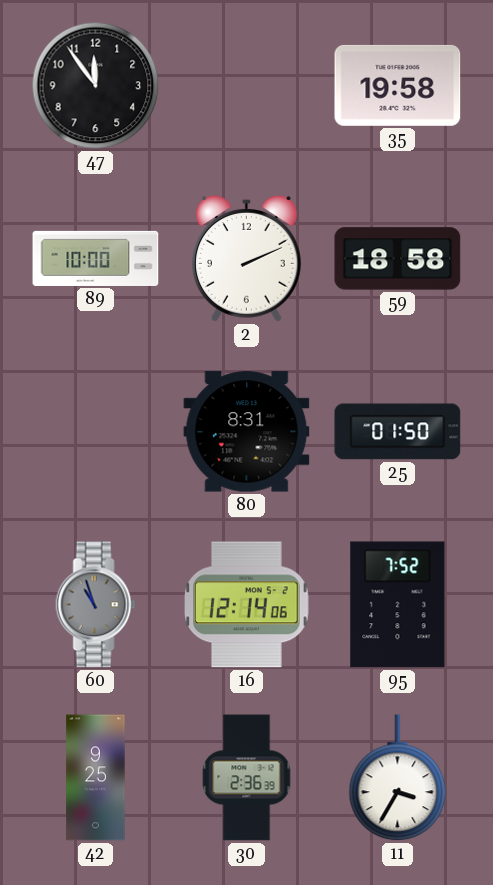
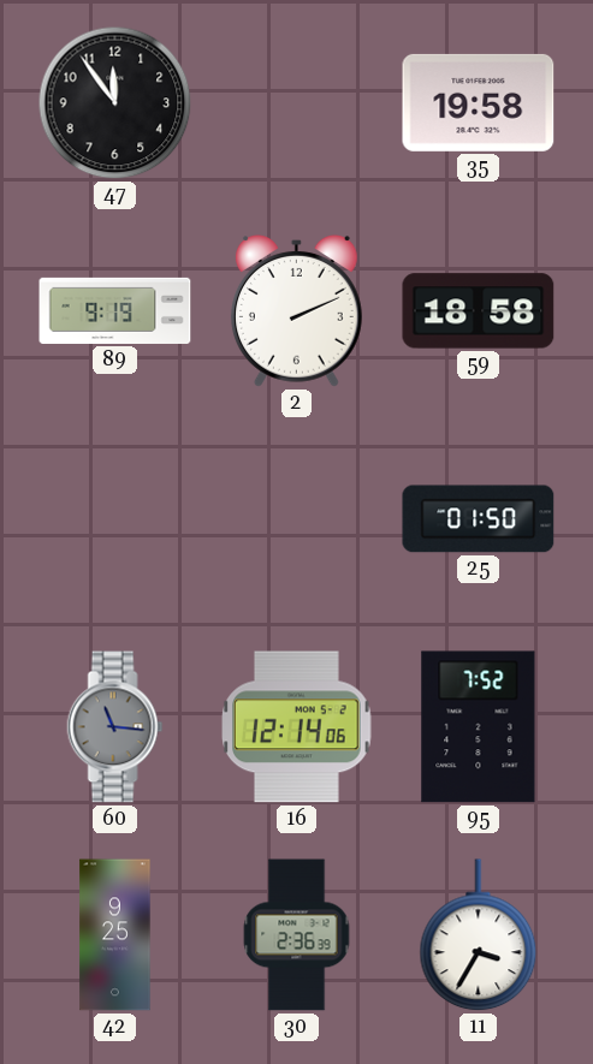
89: 10:00 -> 9:19
80: 8:31 -> none
60: 10:57 -> 11:16
